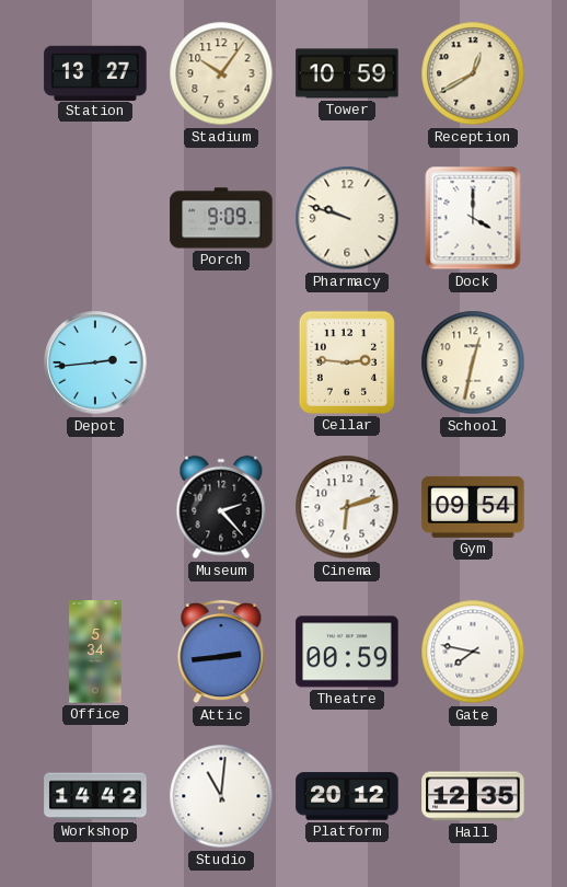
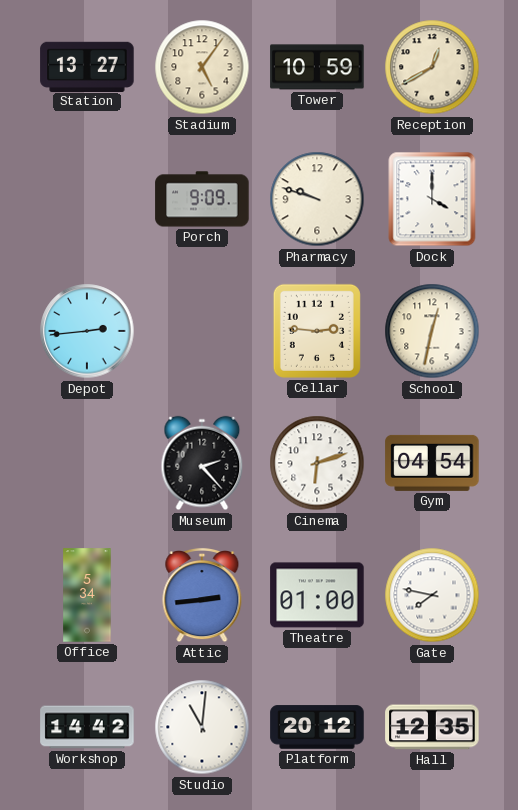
Stadium: 10:06 -> 5:06
Gym: 09:54 -> 04:54
Theatre: 00:59 -> 01:00
